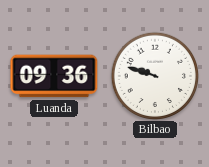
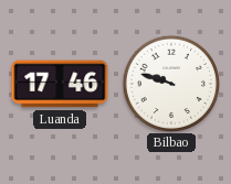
Luanda: 09:36 -> 17:46
